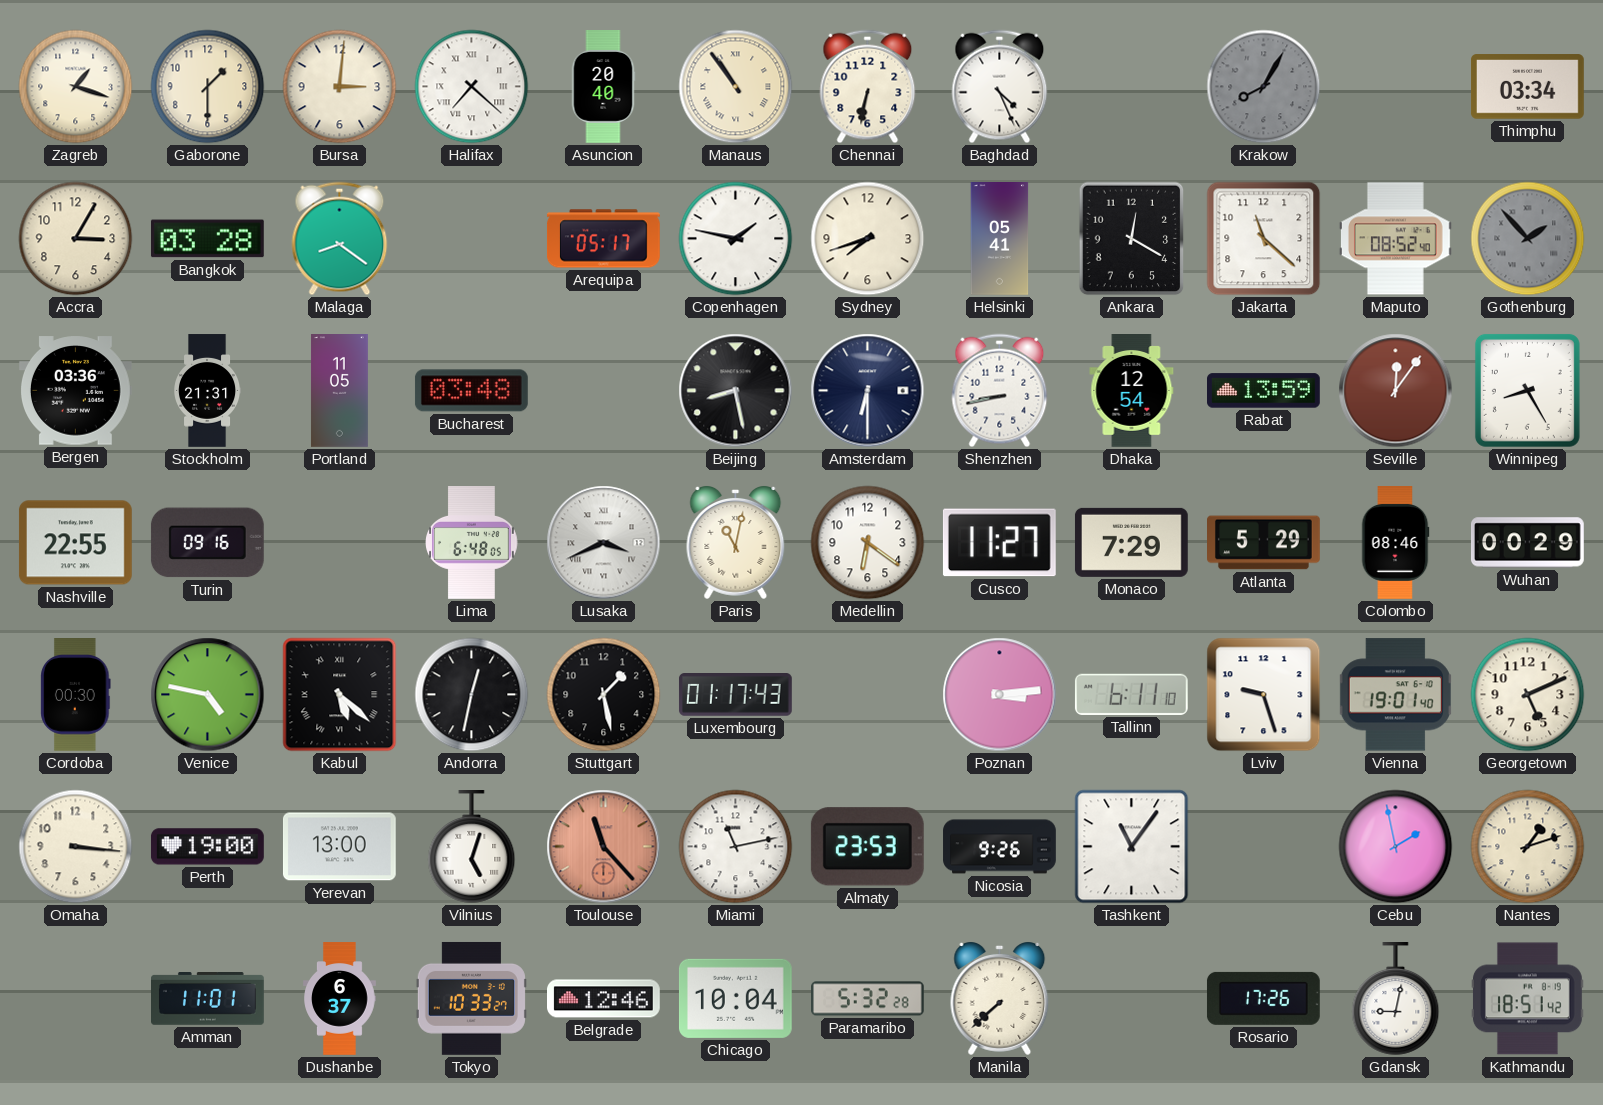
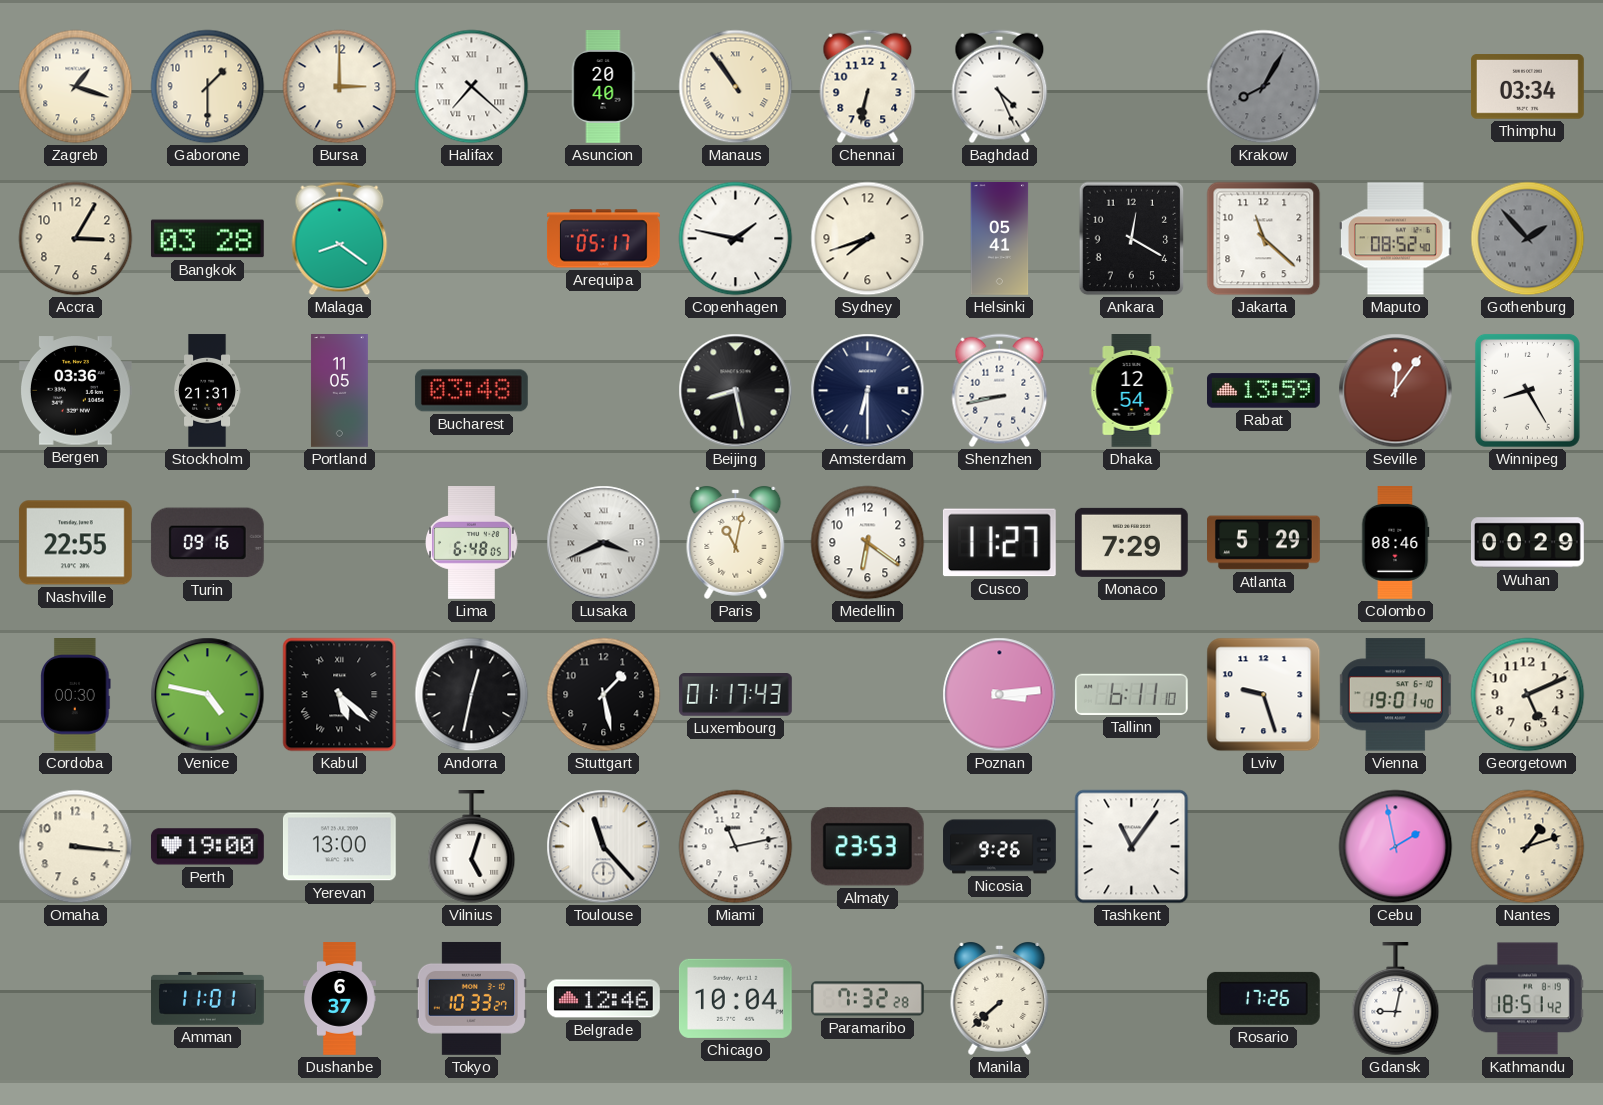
Bursa: 3:01 -> 3:00
Toulouse dial: salmon -> white
Paramaribo: 5:32 -> 7:32
